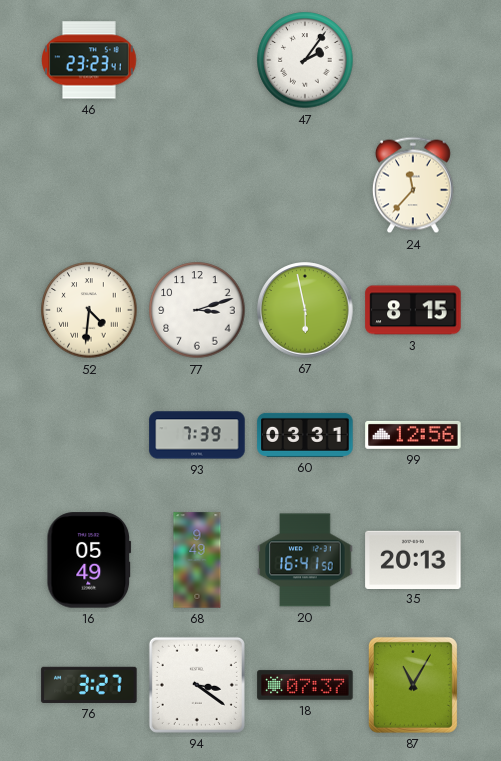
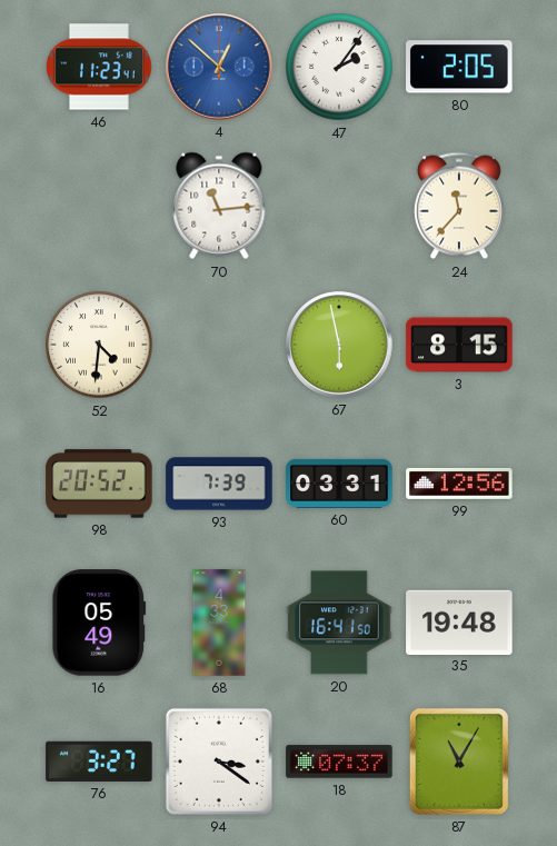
46: 23:23 -> 11:23
4: none -> 12:52
80: none -> 2:05
70: none -> 11:14
77: 3:12 -> none
98: none -> 20:52
68: 9:49 -> 4:33
35: 20:13 -> 19:48
